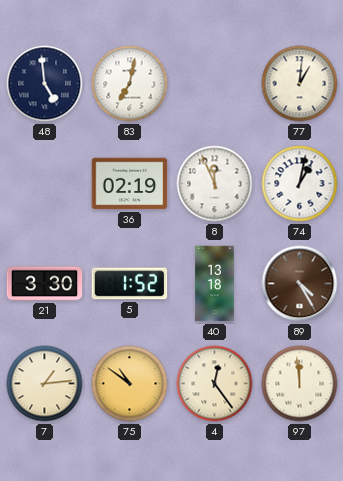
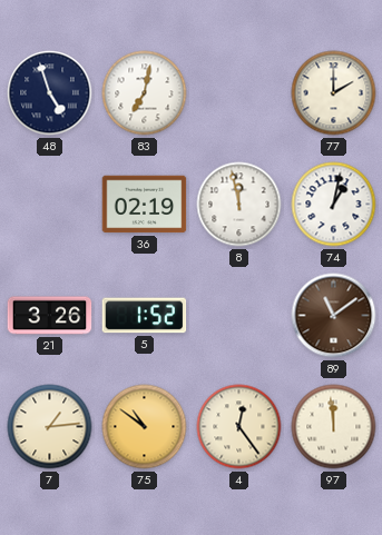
48: 4:59 -> 4:57
77: 1:01 -> 2:00
8: 11:56 -> 11:58
21: 3:30 -> 3:26
40: 13:18 -> none
89: 4:25 -> 11:09
